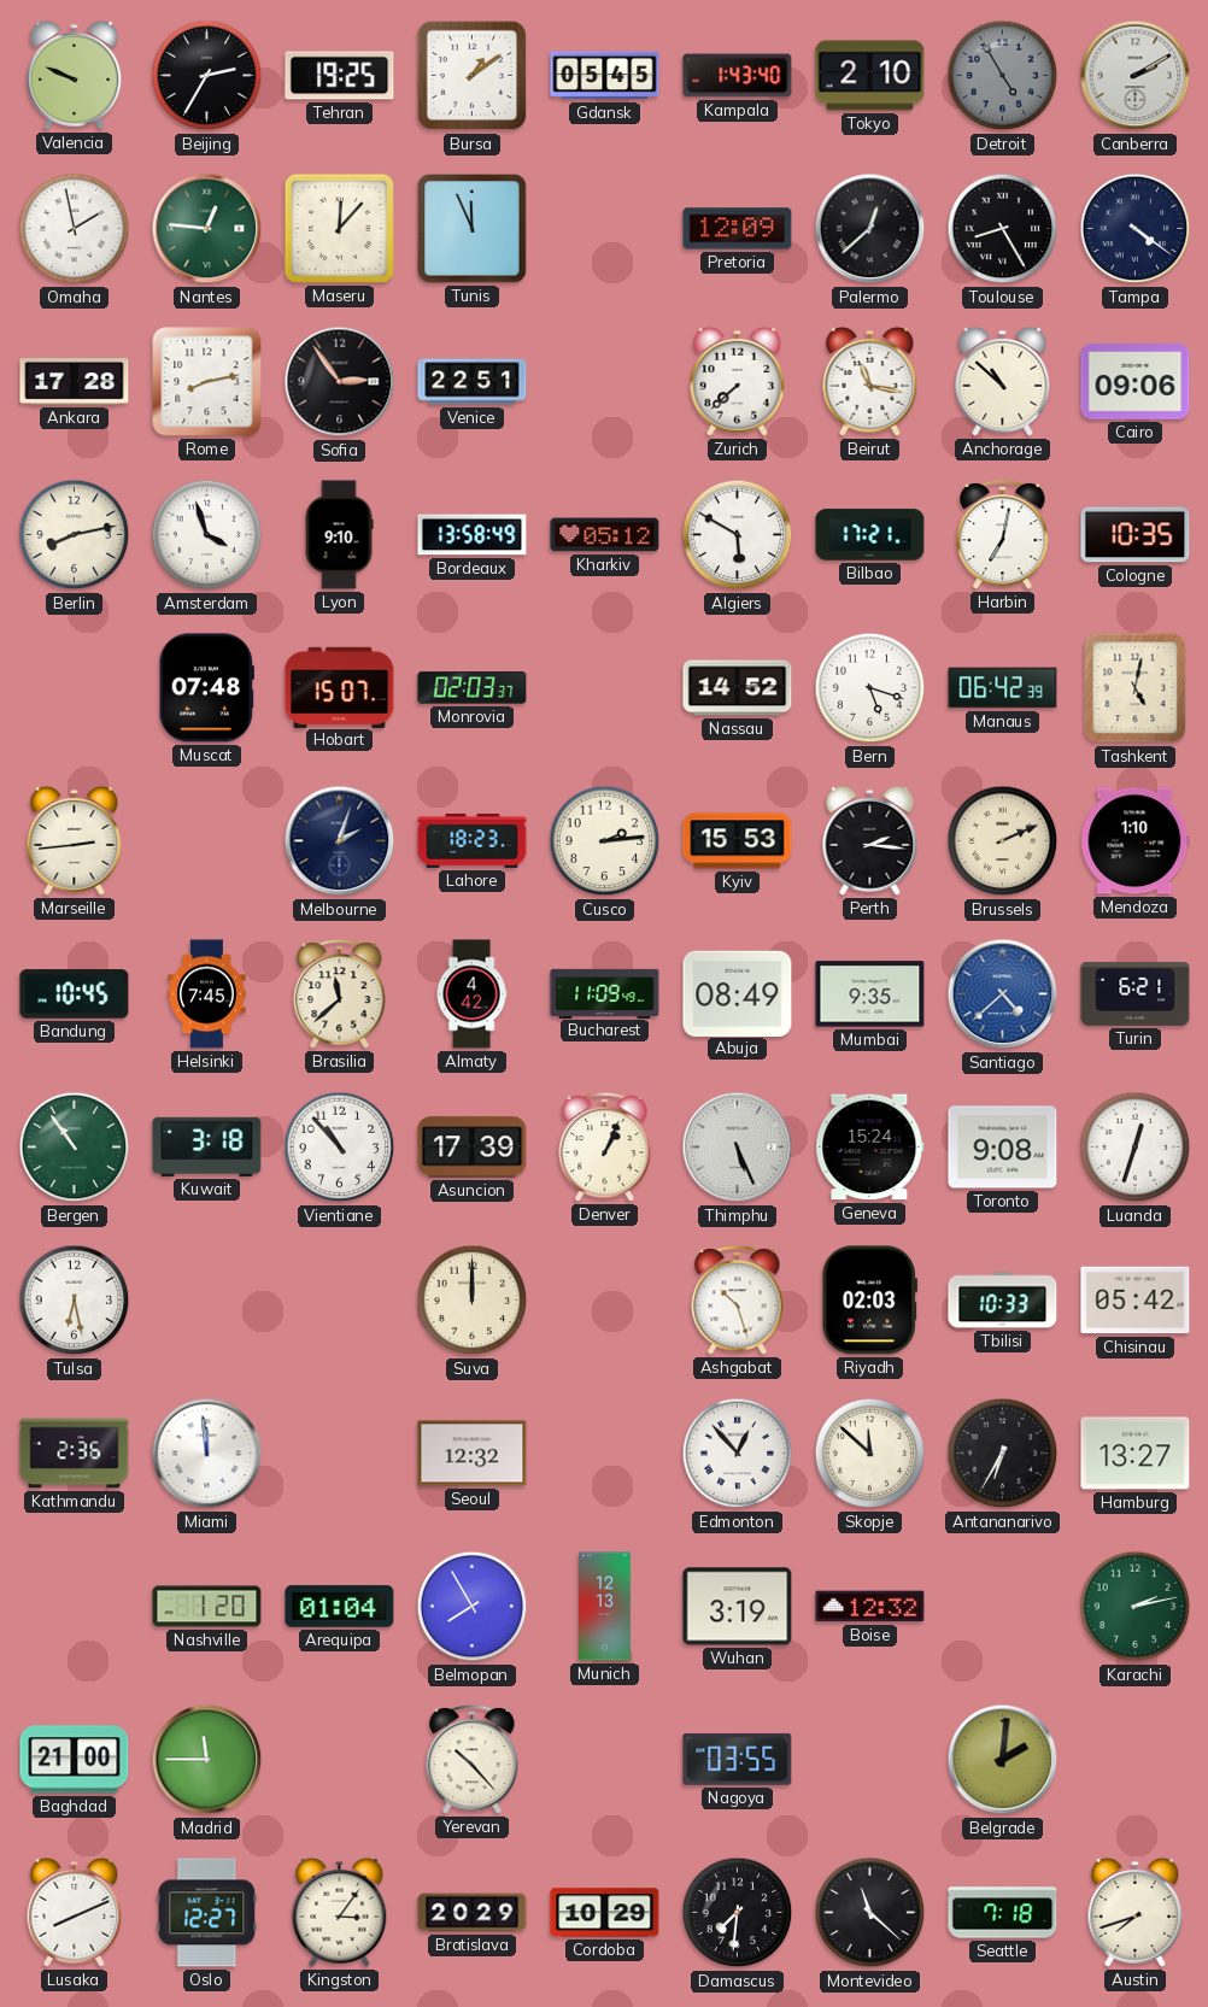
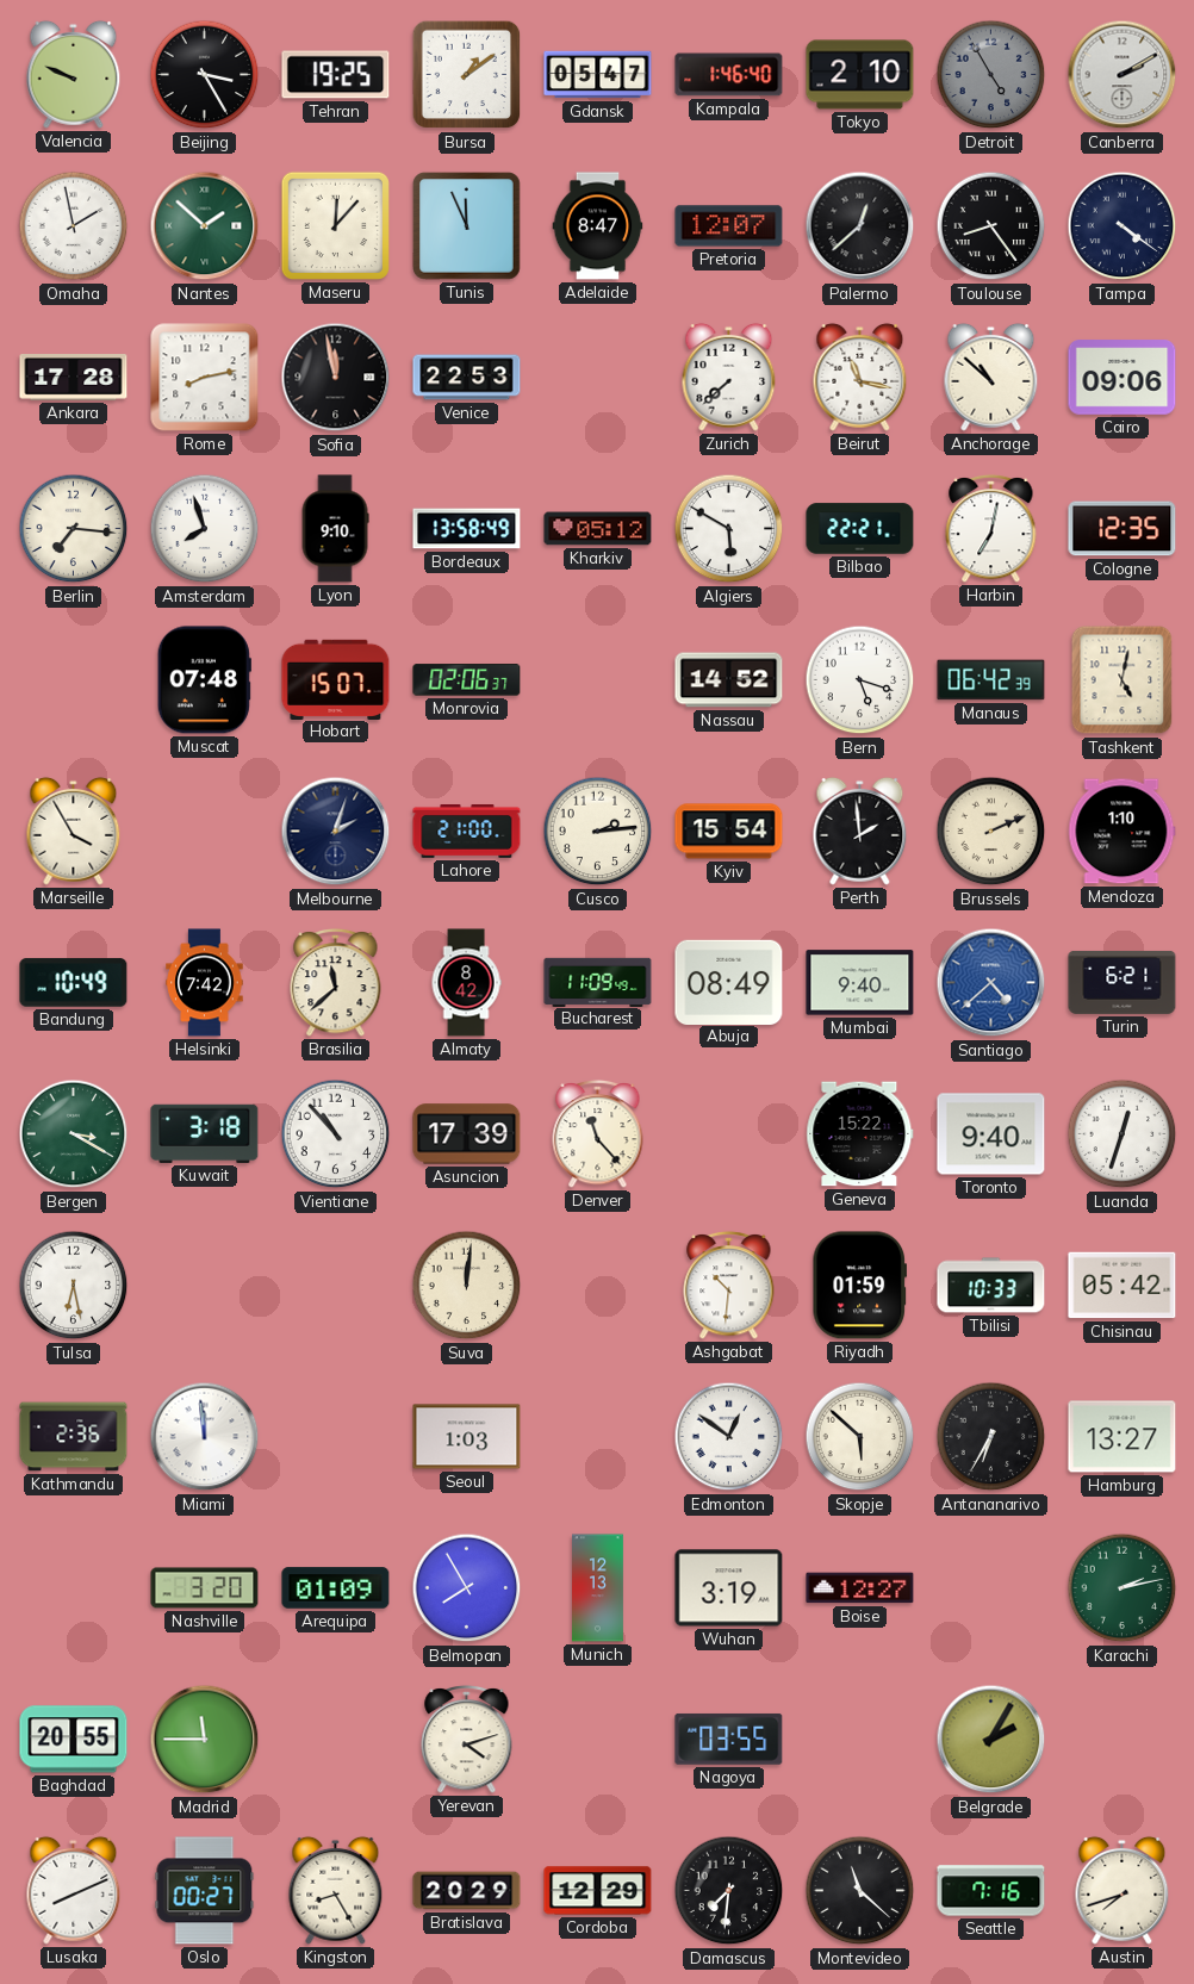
Beijing: 2:35 -> 3:25
Gdansk: 05:45 -> 05:47
Kampala: 1:43 -> 1:46
Nantes: 12:46 -> 1:52
Adelaide: none -> 8:47
Pretoria: 12:09 -> 12:07
Toulouse: 8:25 -> 8:24
Sofia: 2:54 -> 11:58
Venice: 22:51 -> 22:53
Berlin: 8:13 -> 7:16
Amsterdam: 3:57 -> 7:57
Bilbao: 17:21 -> 22:21
Cologne: 10:35 -> 12:35
Monrovia: 02:03 -> 02:06
Marseille: 2:44 -> 3:55
Lahore: 18:23 -> 21:00
Kyiv: 15:53 -> 15:54
Perth: 2:16 -> 1:59
Bandung: 10:45 -> 10:49
Helsinki: 7:45 -> 7:42
Almaty: 4:42 -> 8:42
Mumbai: 9:35 -> 9:40
Bergen: 10:54 -> 3:20
Denver: 1:04 -> 11:23
Thimphu: 5:26 -> none
Geneva: 15:24 -> 15:22
Toronto: 9:08 -> 9:40
Suva: 12:00 -> 12:01
Ashgabat: 10:27 -> 10:31
Riyadh: 02:03 -> 01:59
Seoul: 12:32 -> 1:03
Edmonton: 12:53 -> 12:51
Skopje: 11:52 -> 5:52
Nashville: 1:20 -> 3:20
Arequipa: 01:04 -> 01:09
Boise: 12:32 -> 12:27
Baghdad: 21:00 -> 20:55
Yerevan: 10:23 -> 4:12
Belgrade: 2:01 -> 2:05
Oslo: 12:27 -> 00:27
Kingston: 3:06 -> 8:25
Cordoba: 10:29 -> 12:29
Seattle: 7:18 -> 7:16
